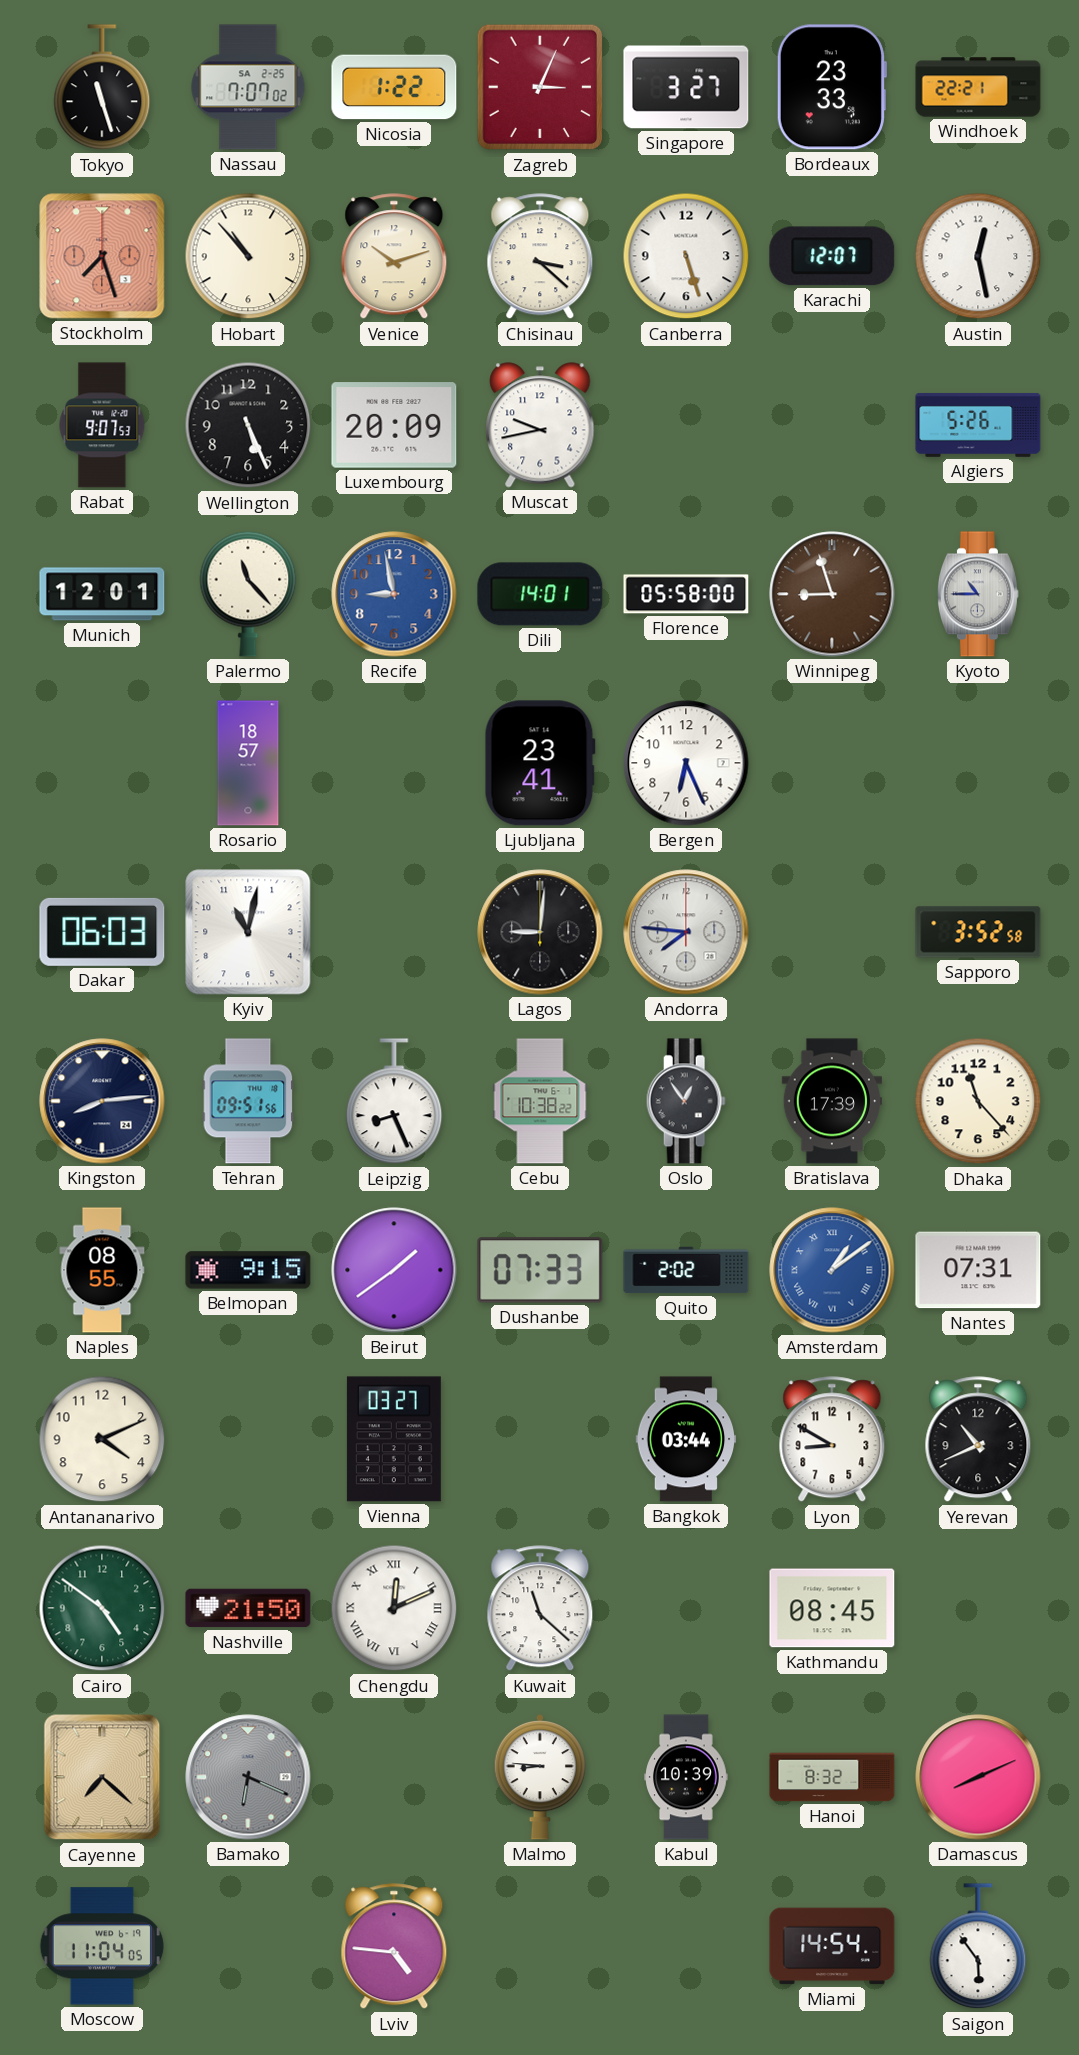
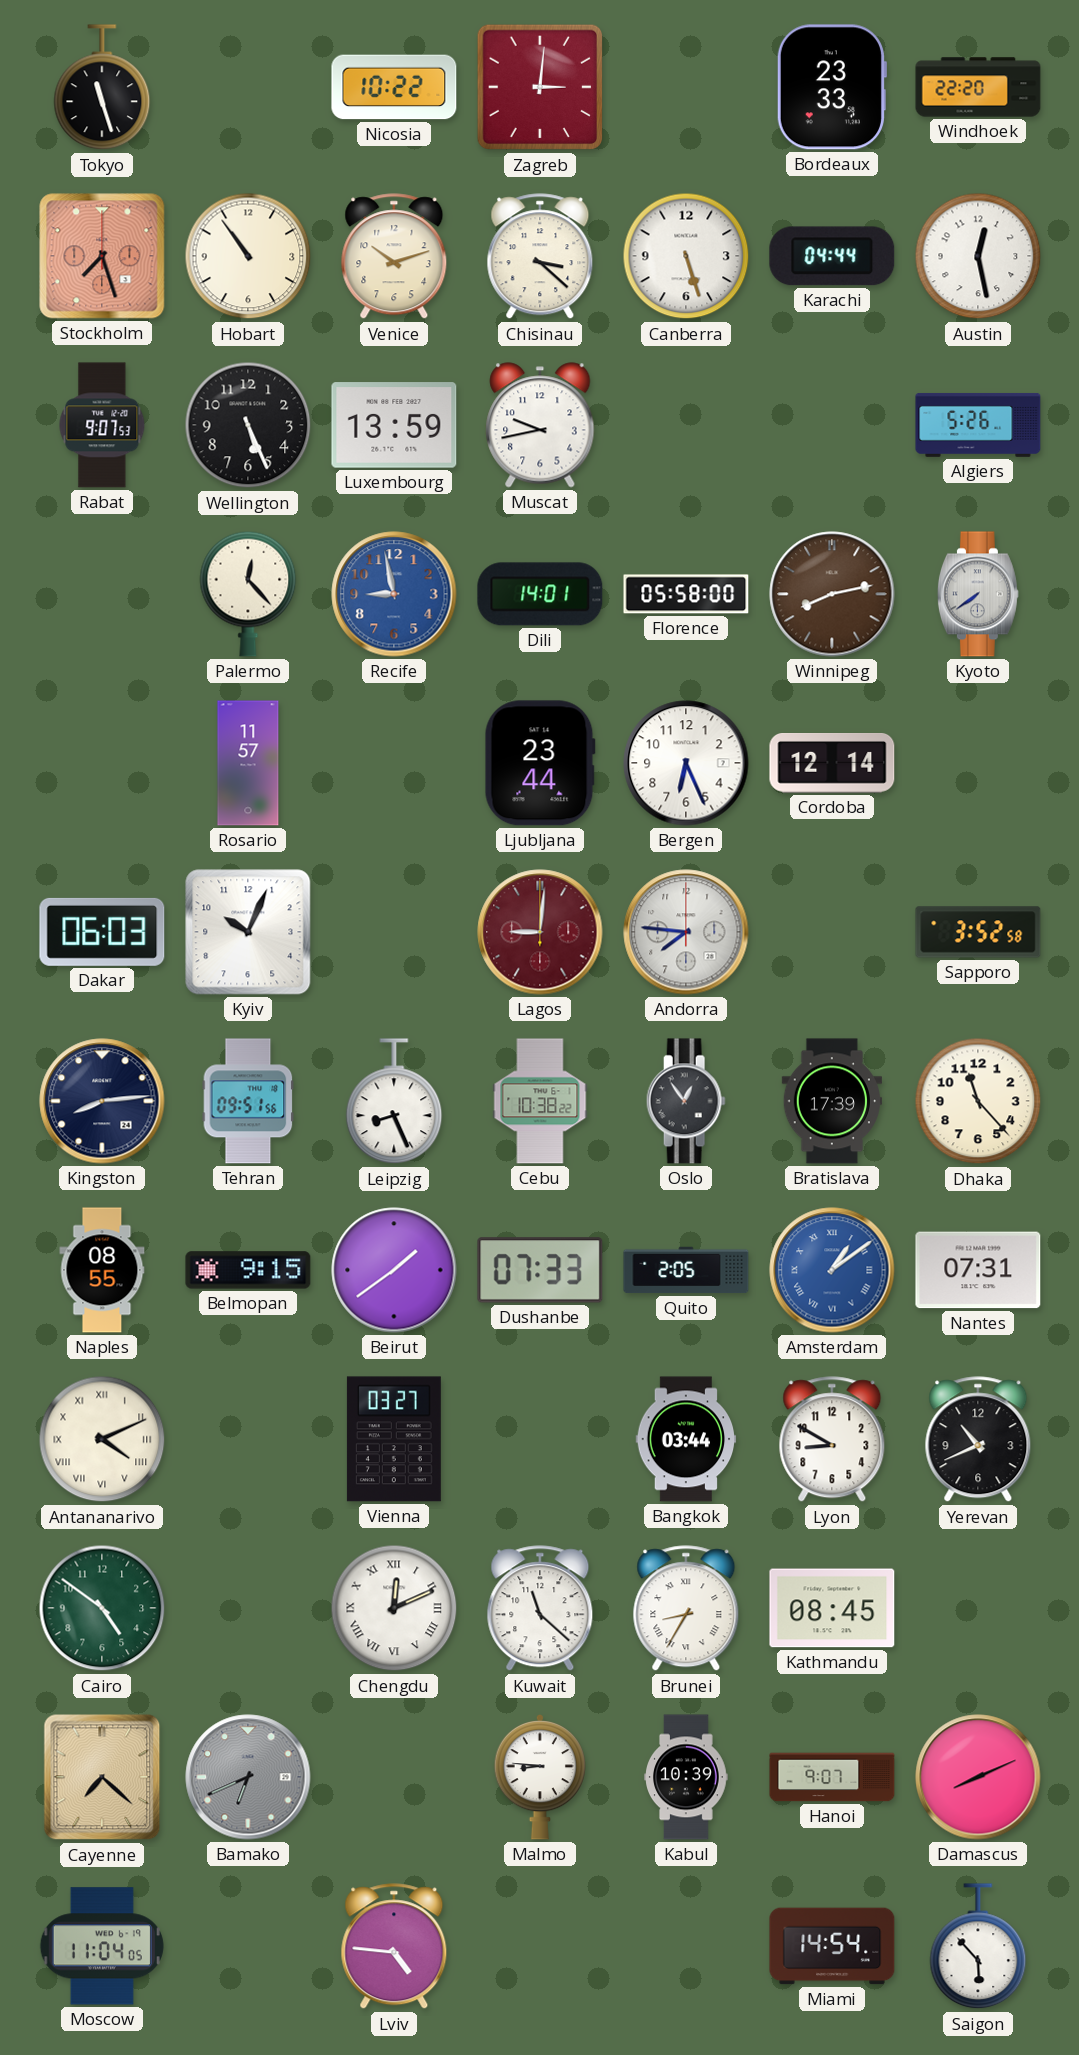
Nassau: 7:07 -> none
Nicosia: 1:22 -> 10:22
Zagreb: 3:04 -> 3:01
Singapore: 3:27 -> none
Windhoek: 22:21 -> 22:20
Hobart: 10:53 -> 10:54
Karachi: 12:07 -> 04:44
Luxembourg: 20:09 -> 13:59
Munich: 12:01 -> none
Palermo: 11:23 -> 12:23
Winnipeg: 8:57 -> 8:13
Kyoto: 10:45 -> 7:39
Rosario: 18:57 -> 11:57
Ljubljana: 23:41 -> 23:44
Cordoba: none -> 12:14
Kyiv: 11:02 -> 10:04
Lagos dial: black -> burgundy
Quito: 2:02 -> 2:05
Antananarivo numerals: Arabic -> Roman
Nashville: 21:50 -> none
Brunei: none -> 8:35
Bamako: 6:19 -> 6:41
Hanoi: 8:32 -> 9:07
Saigon: 5:54 -> 5:53
